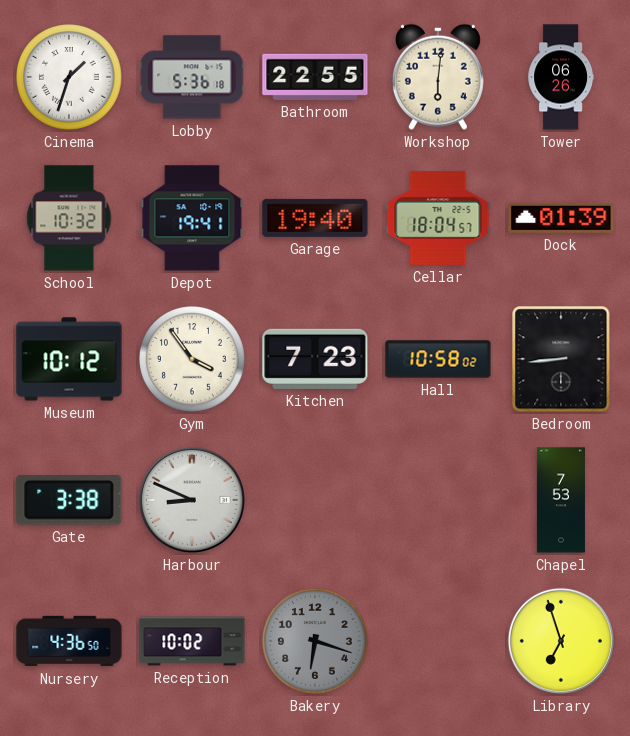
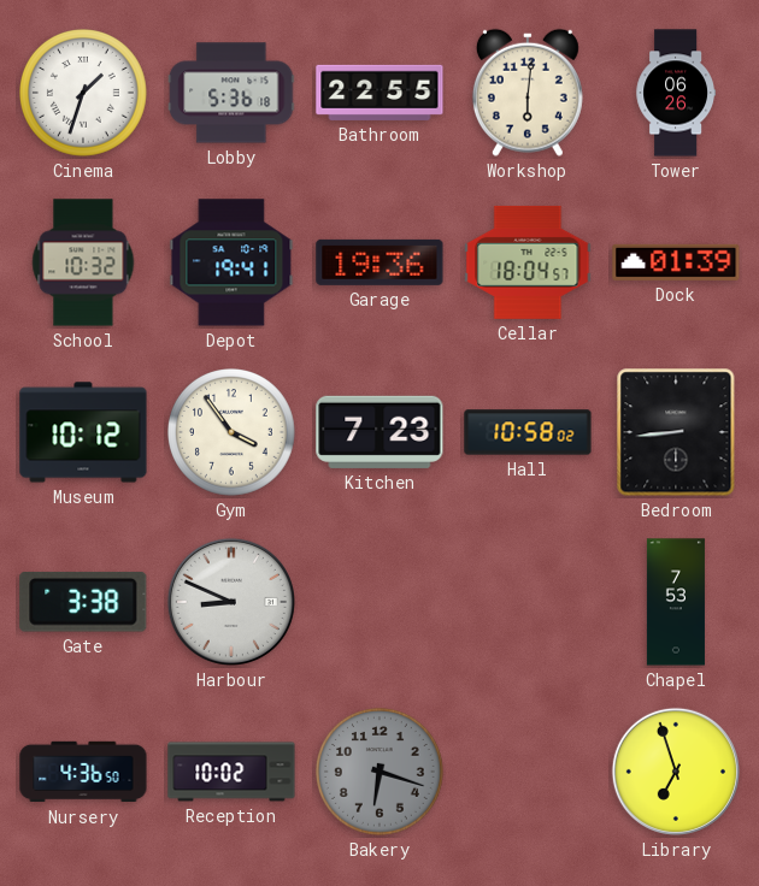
Garage: 19:40 -> 19:36
